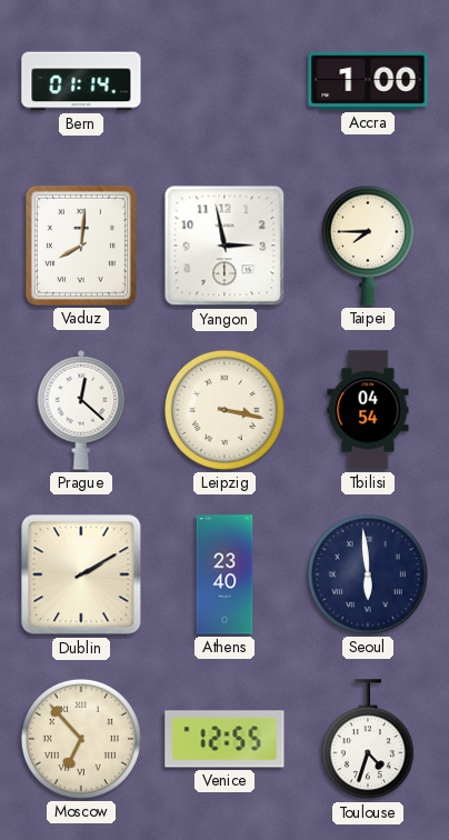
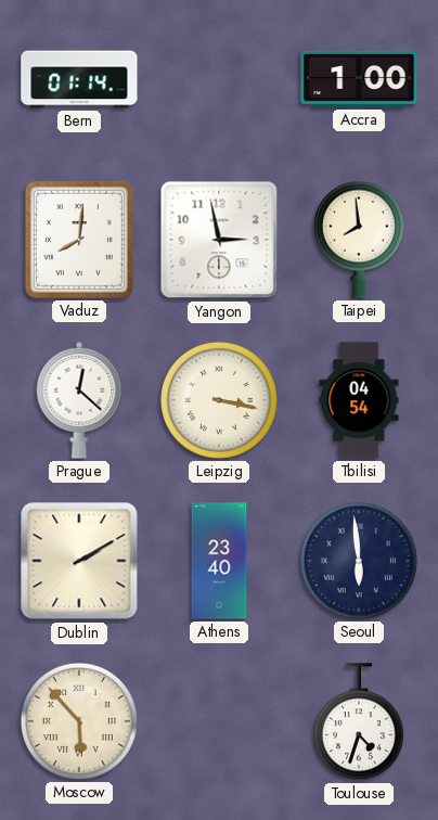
Taipei: 7:45 -> 7:59
Moscow: 6:53 -> 5:53
Venice: 12:55 -> none
